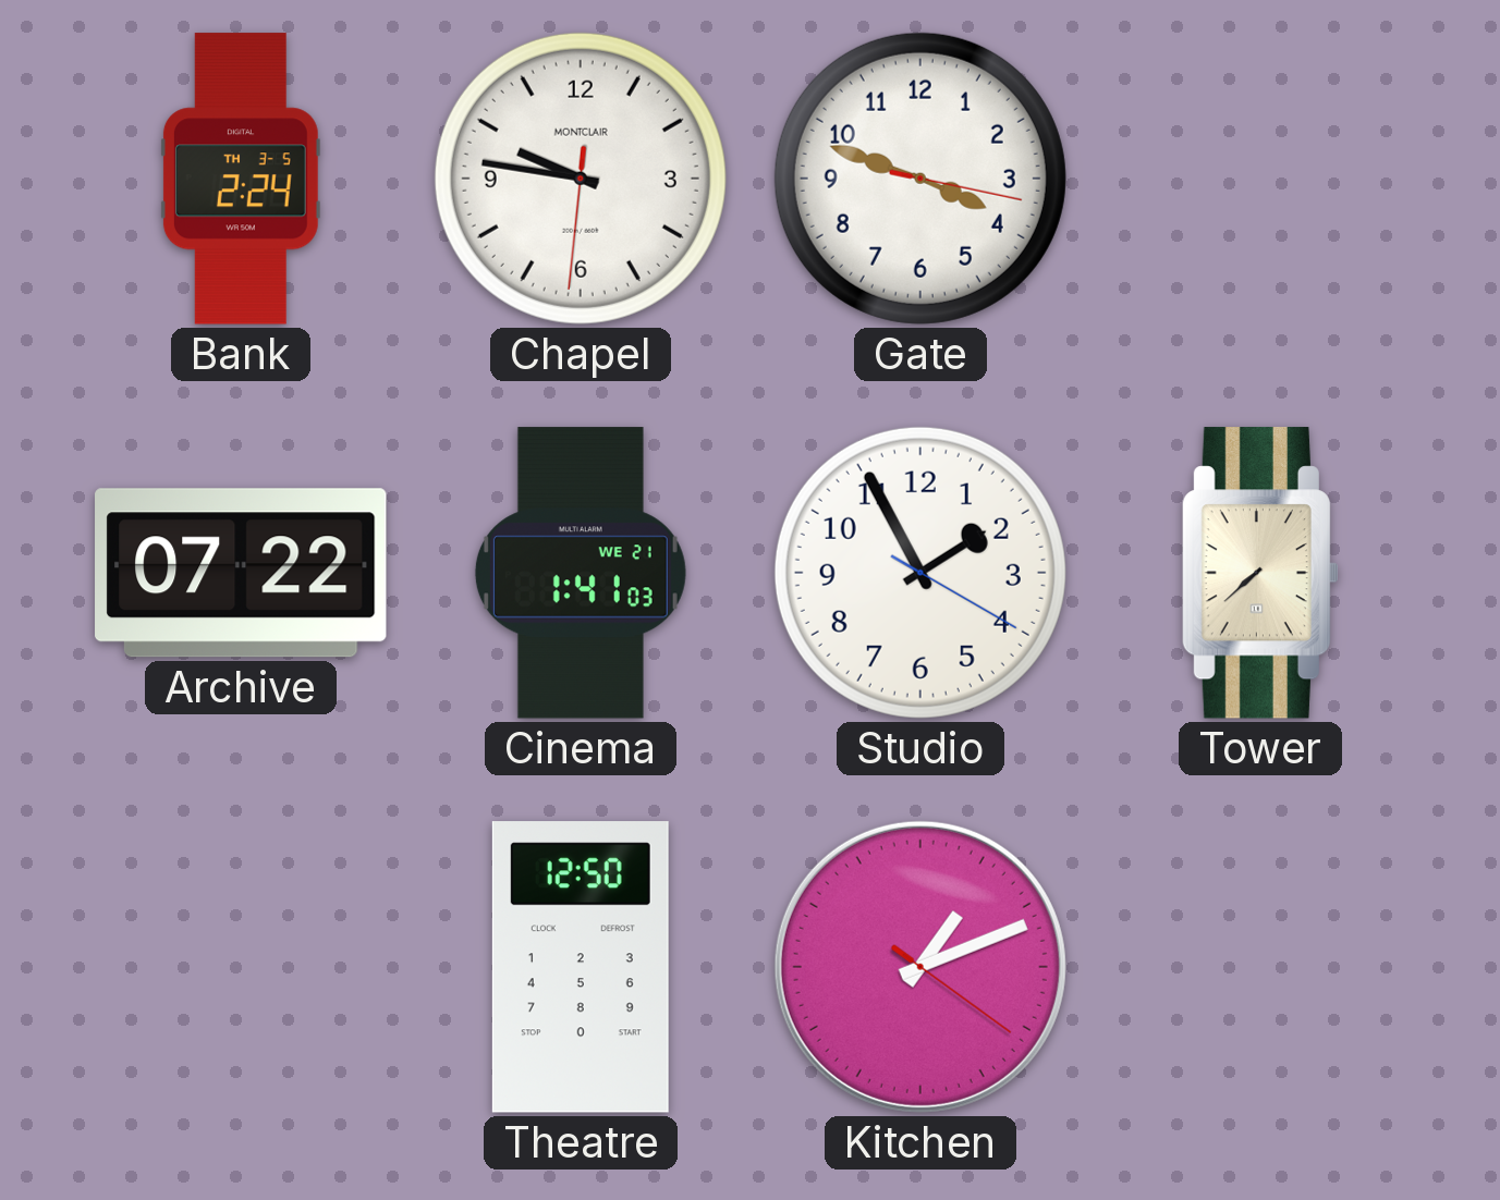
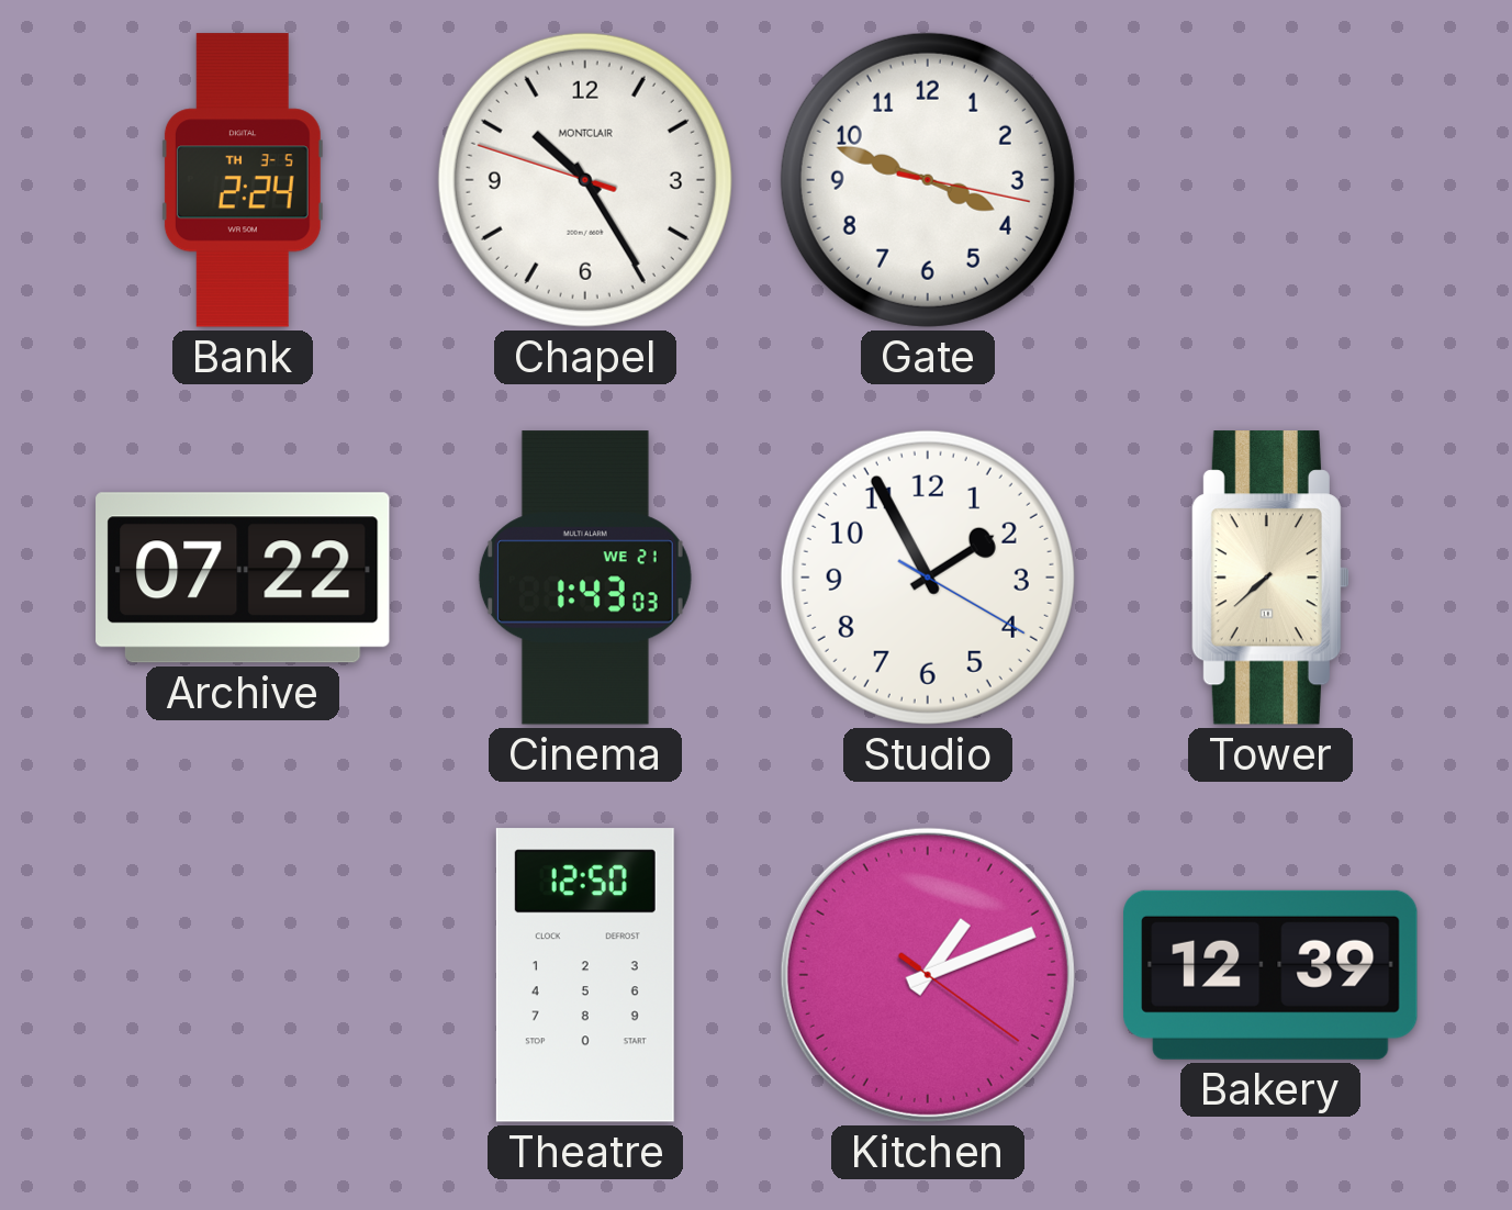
Chapel: 9:46 -> 10:24
Cinema: 1:41 -> 1:43
Bakery: none -> 12:39
